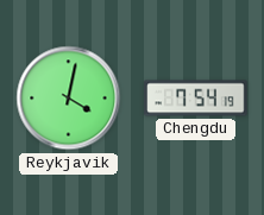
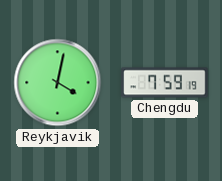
Chengdu: 7:54 -> 7:59
